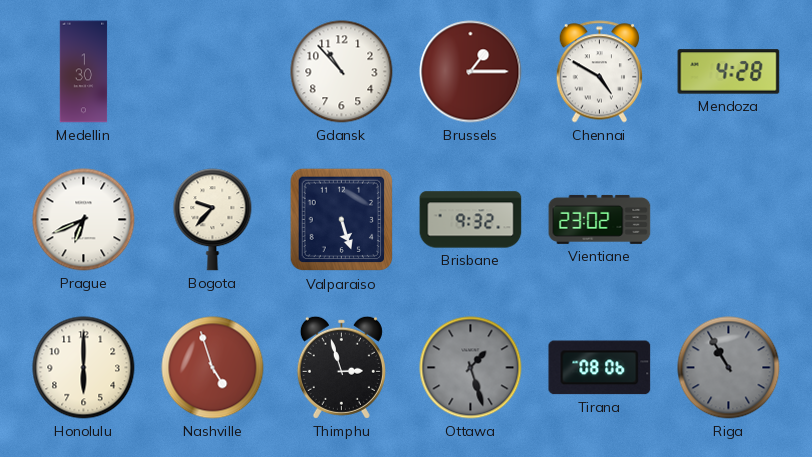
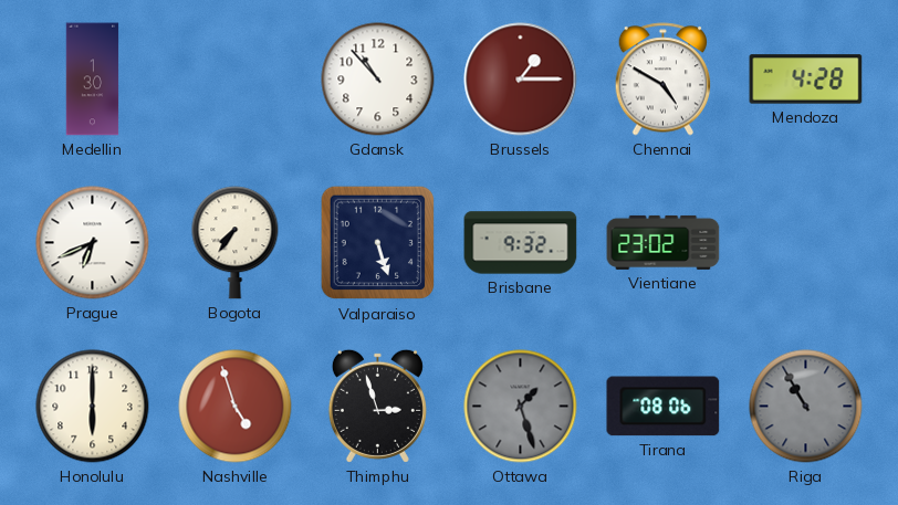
Bogota: 9:37 -> 7:36
